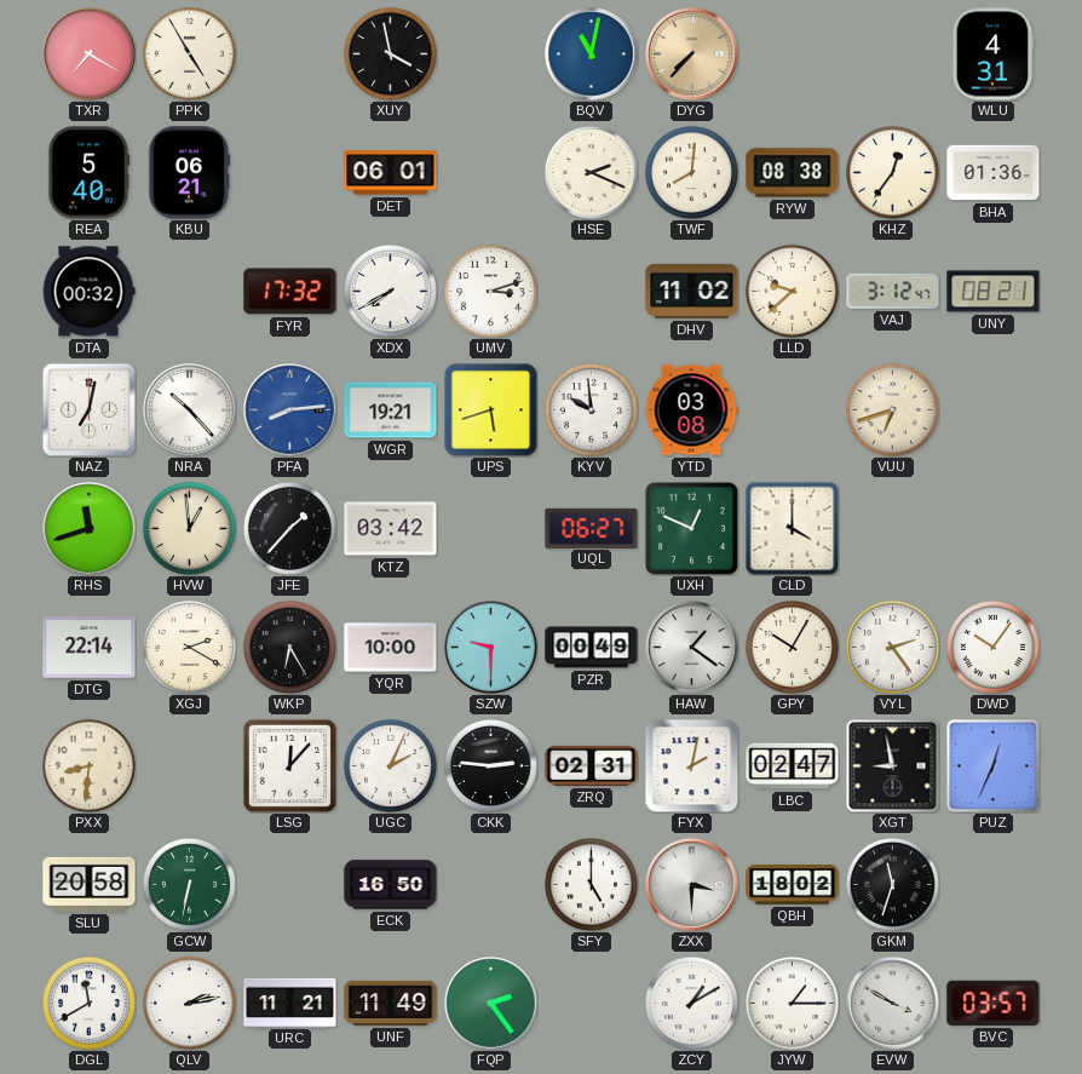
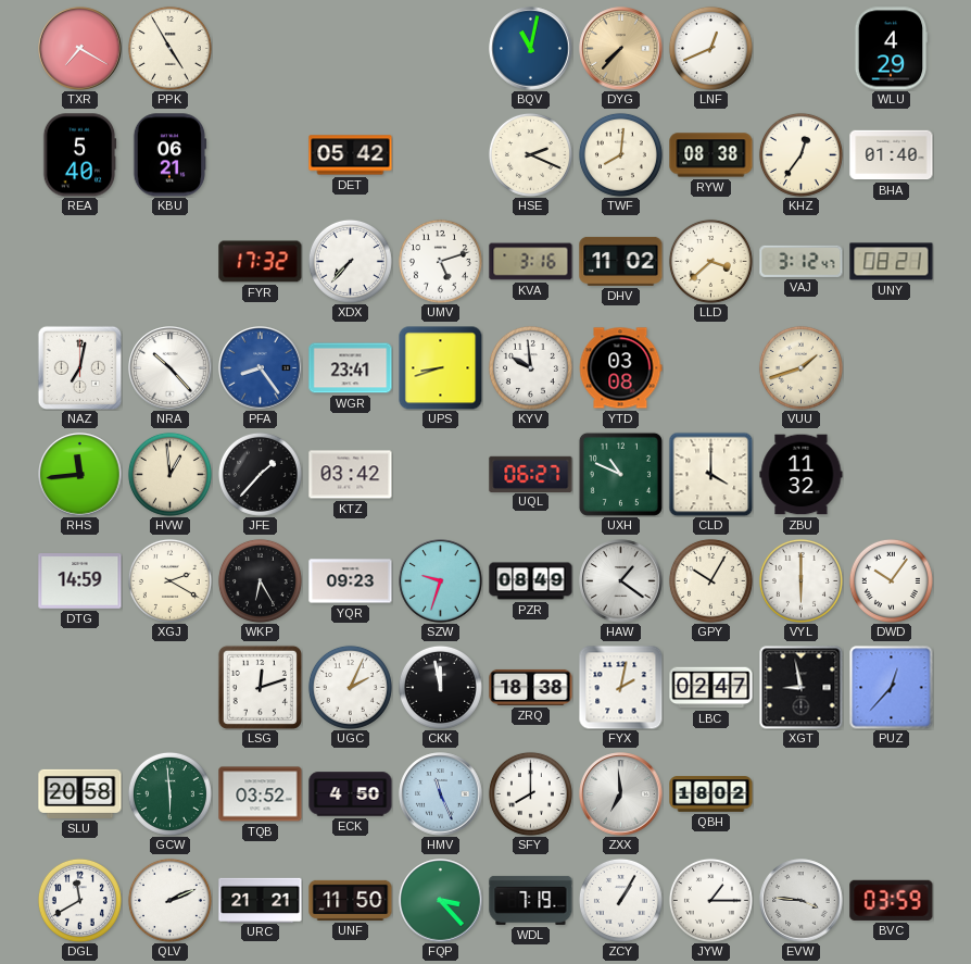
XUY: 3:58 -> none
LNF: none -> 12:41
WLU: 4:31 -> 4:29
DET: 06:01 -> 05:42
BHA: 01:36 -> 01:40
DTA: 00:32 -> none
XDX: 7:40 -> 7:37
UMV: 3:12 -> 5:12
KVA: none -> 3:16
LLD: 9:38 -> 3:38
PFA: 8:14 -> 8:24
WGR: 19:21 -> 23:41
UPS: 5:42 -> 8:42
VUU: 6:42 -> 1:42
RHS: 11:42 -> 11:44
UXH: 12:49 -> 10:49
ZBU: none -> 11:32
DTG: 22:14 -> 14:59
YQR: 10:00 -> 09:23
SZW: 9:30 -> 9:33
PZR: 00:49 -> 08:49
VYL: 2:24 -> 6:00
PXX: 8:31 -> none
LSG: 12:07 -> 12:12
CKK: 2:46 -> 11:58
ZRQ: 02:31 -> 18:38
PUZ: 12:34 -> 12:37
GCW: 6:32 -> 5:59
TQB: none -> 03:52
ECK: 16:50 -> 4:50
HMV: none -> 11:26
SFY: 5:00 -> 8:00
ZXX: 3:30 -> 6:59
GKM: 11:33 -> none
QLV: 2:13 -> 2:11
URC: 11:21 -> 21:21
UNF: 11:49 -> 11:50
FQP: 2:24 -> 3:23
WDL: none -> 7:19
ZCY: 1:10 -> 1:05
EVW: 3:50 -> 3:46
BVC: 03:57 -> 03:59
